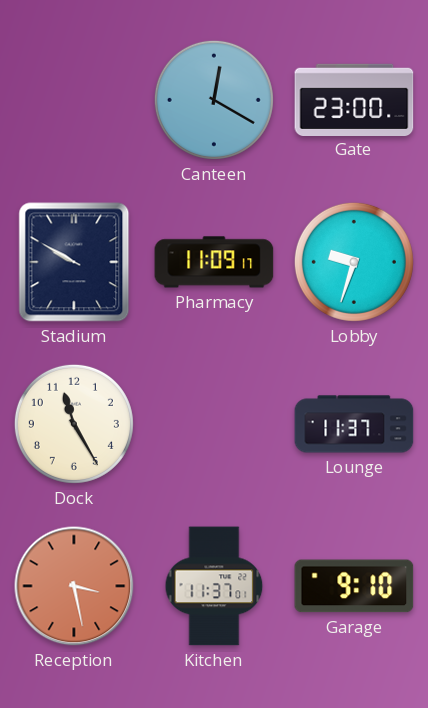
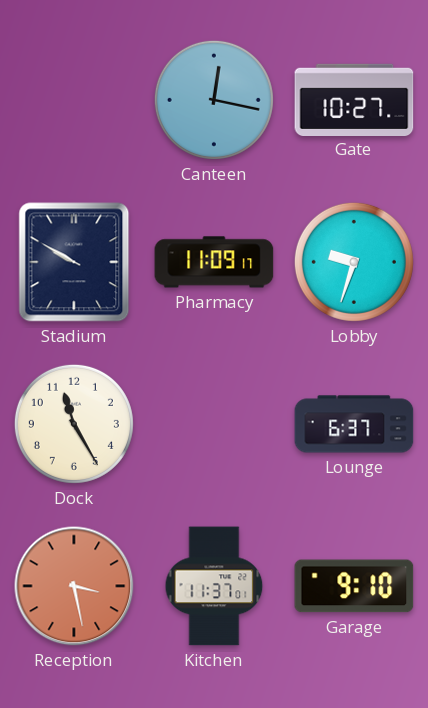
Canteen: 12:20 -> 12:17
Gate: 23:00 -> 10:27
Lounge: 11:37 -> 6:37
